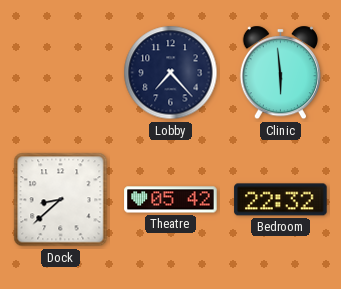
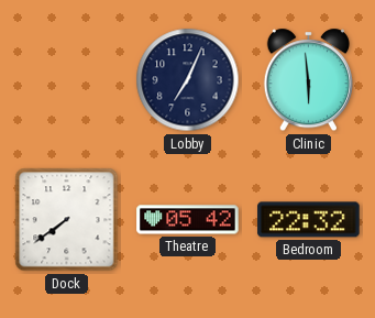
Lobby: 7:23 -> 7:04
Dock: 8:38 -> 7:39
